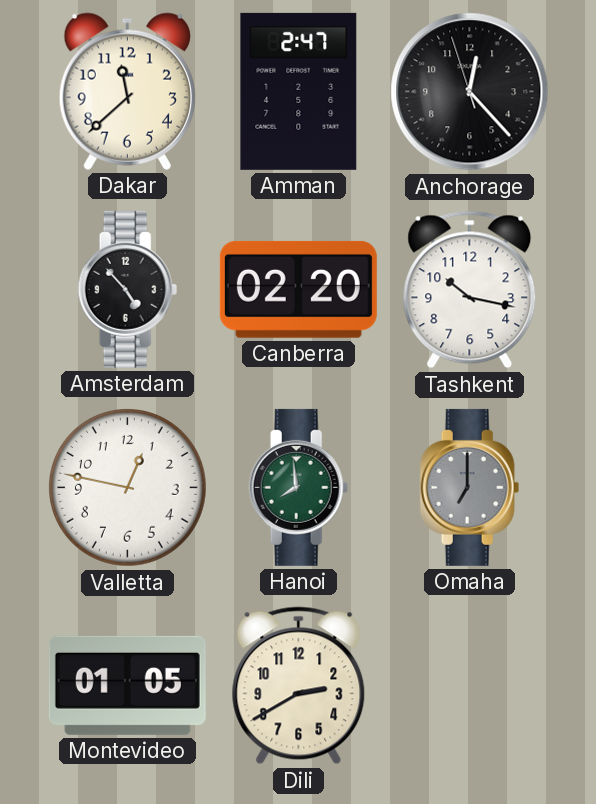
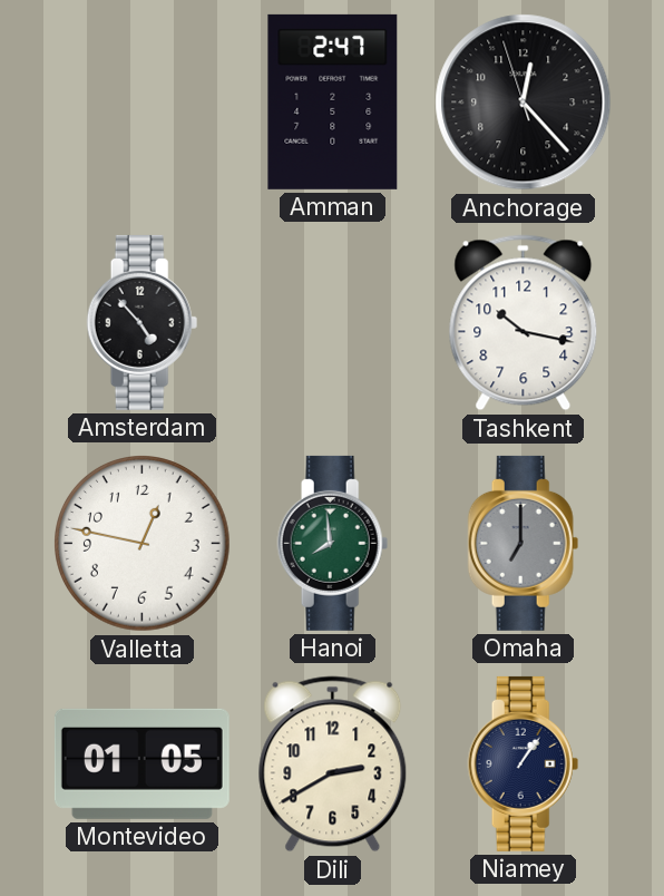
Dakar: 11:38 -> none
Canberra: 02:20 -> none
Niamey: none -> 1:06
